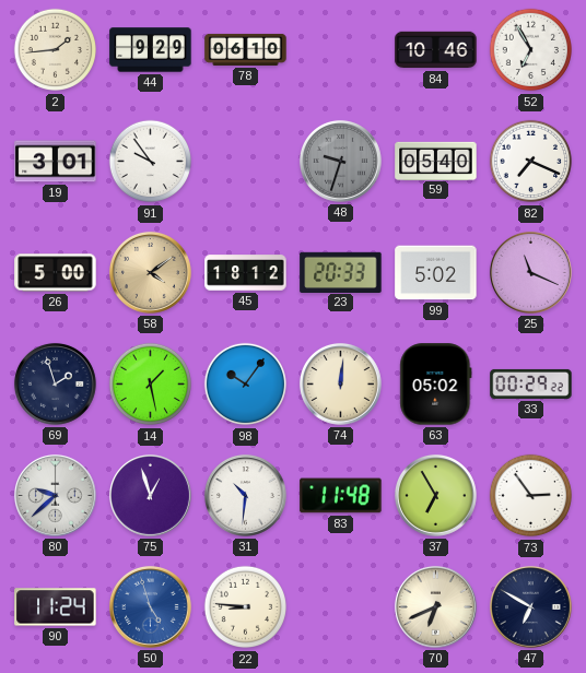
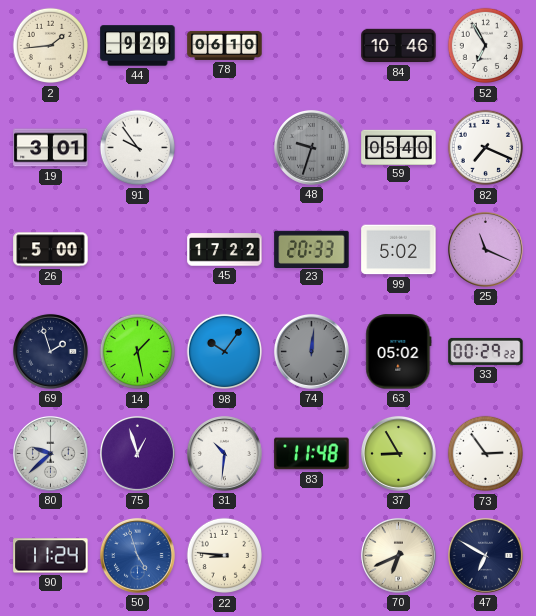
58: 4:09 -> none
45: 18:12 -> 17:22
74 dial: cream -> grey
37: 6:55 -> 8:55
